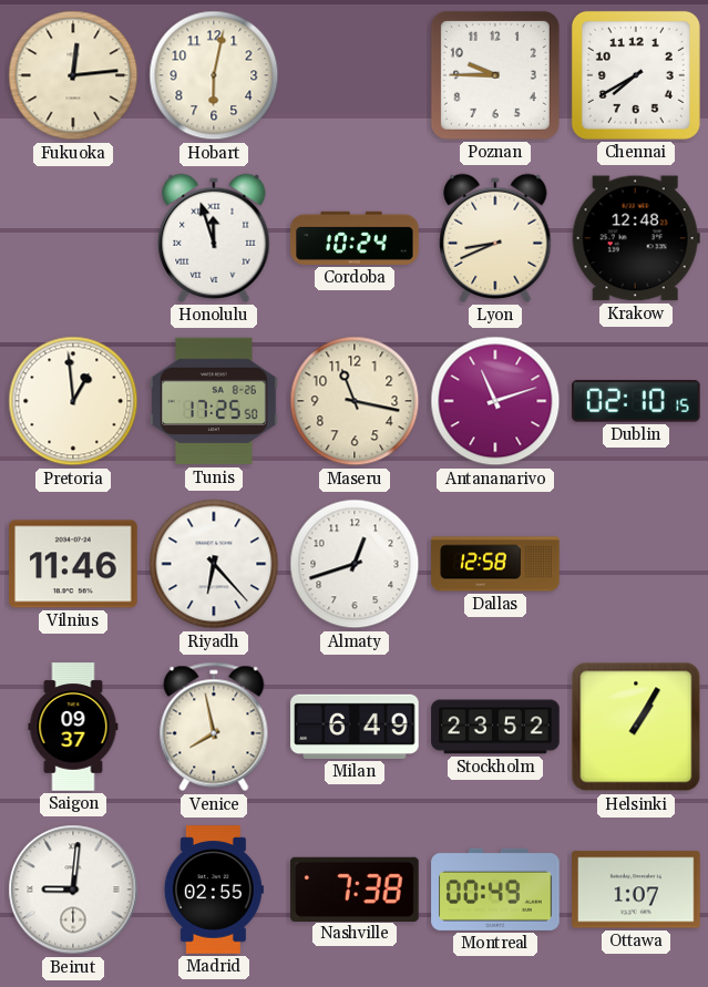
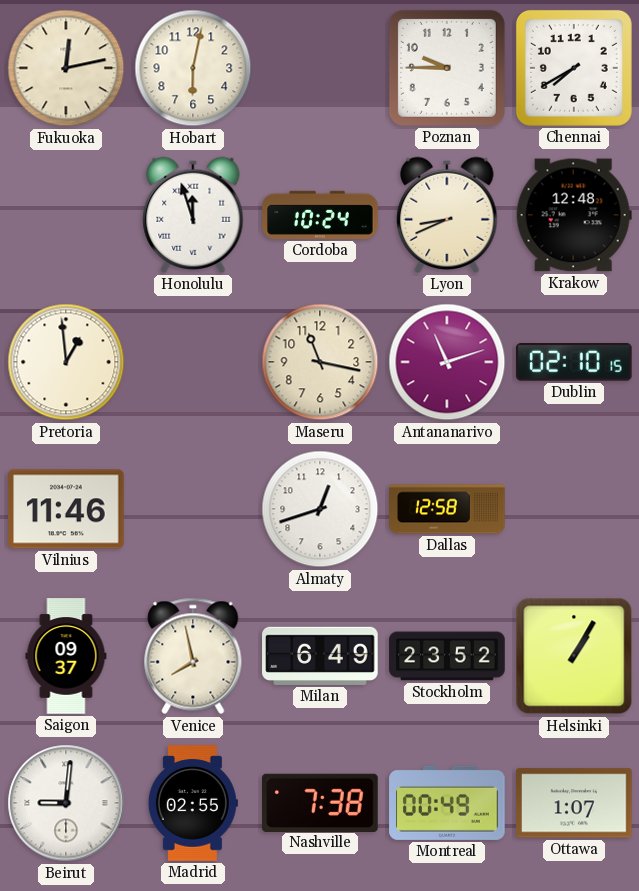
Fukuoka: 12:14 -> 12:13
Tunis: 17:25 -> none
Riyadh: 6:23 -> none
